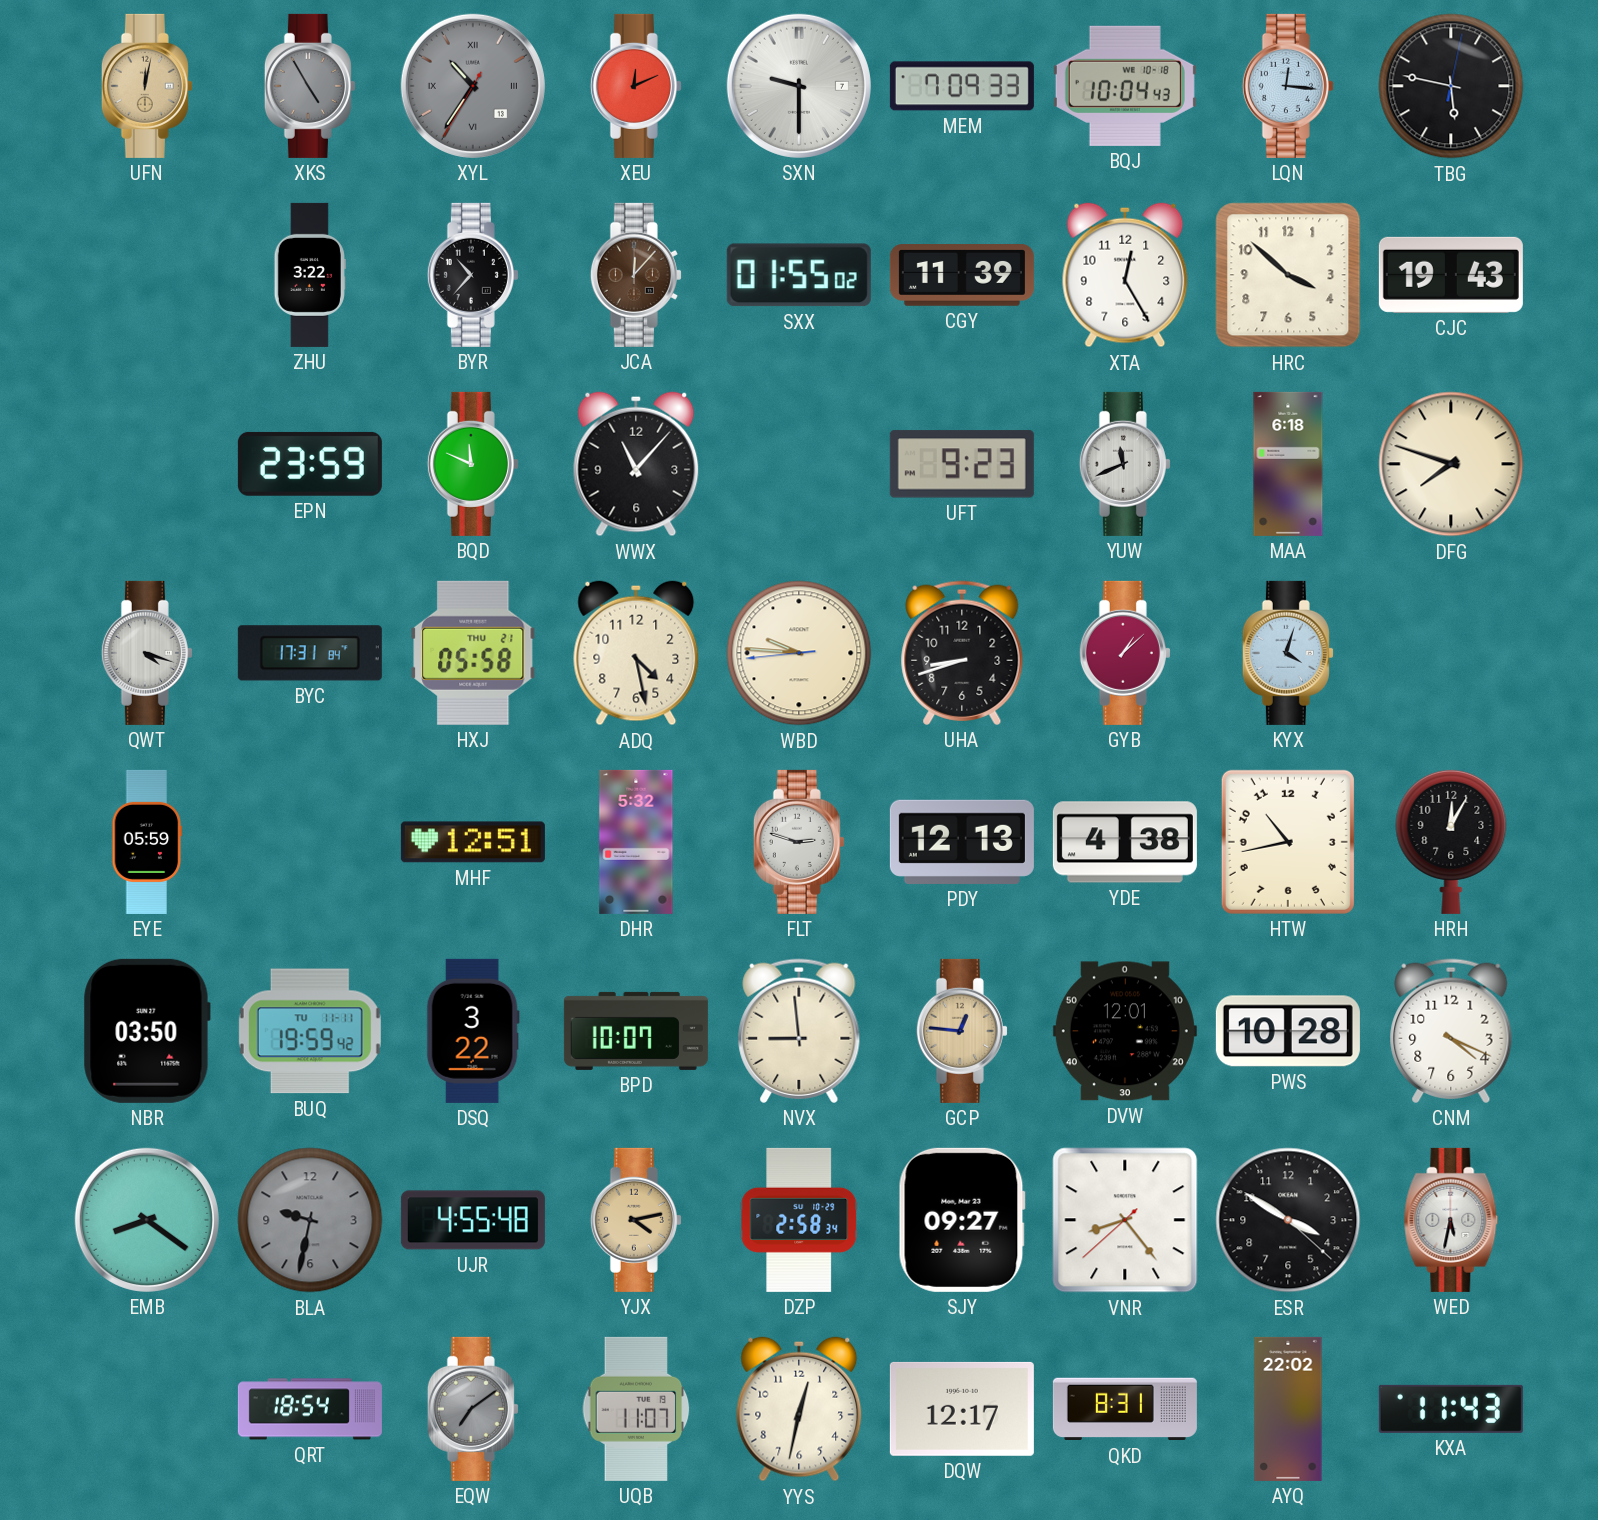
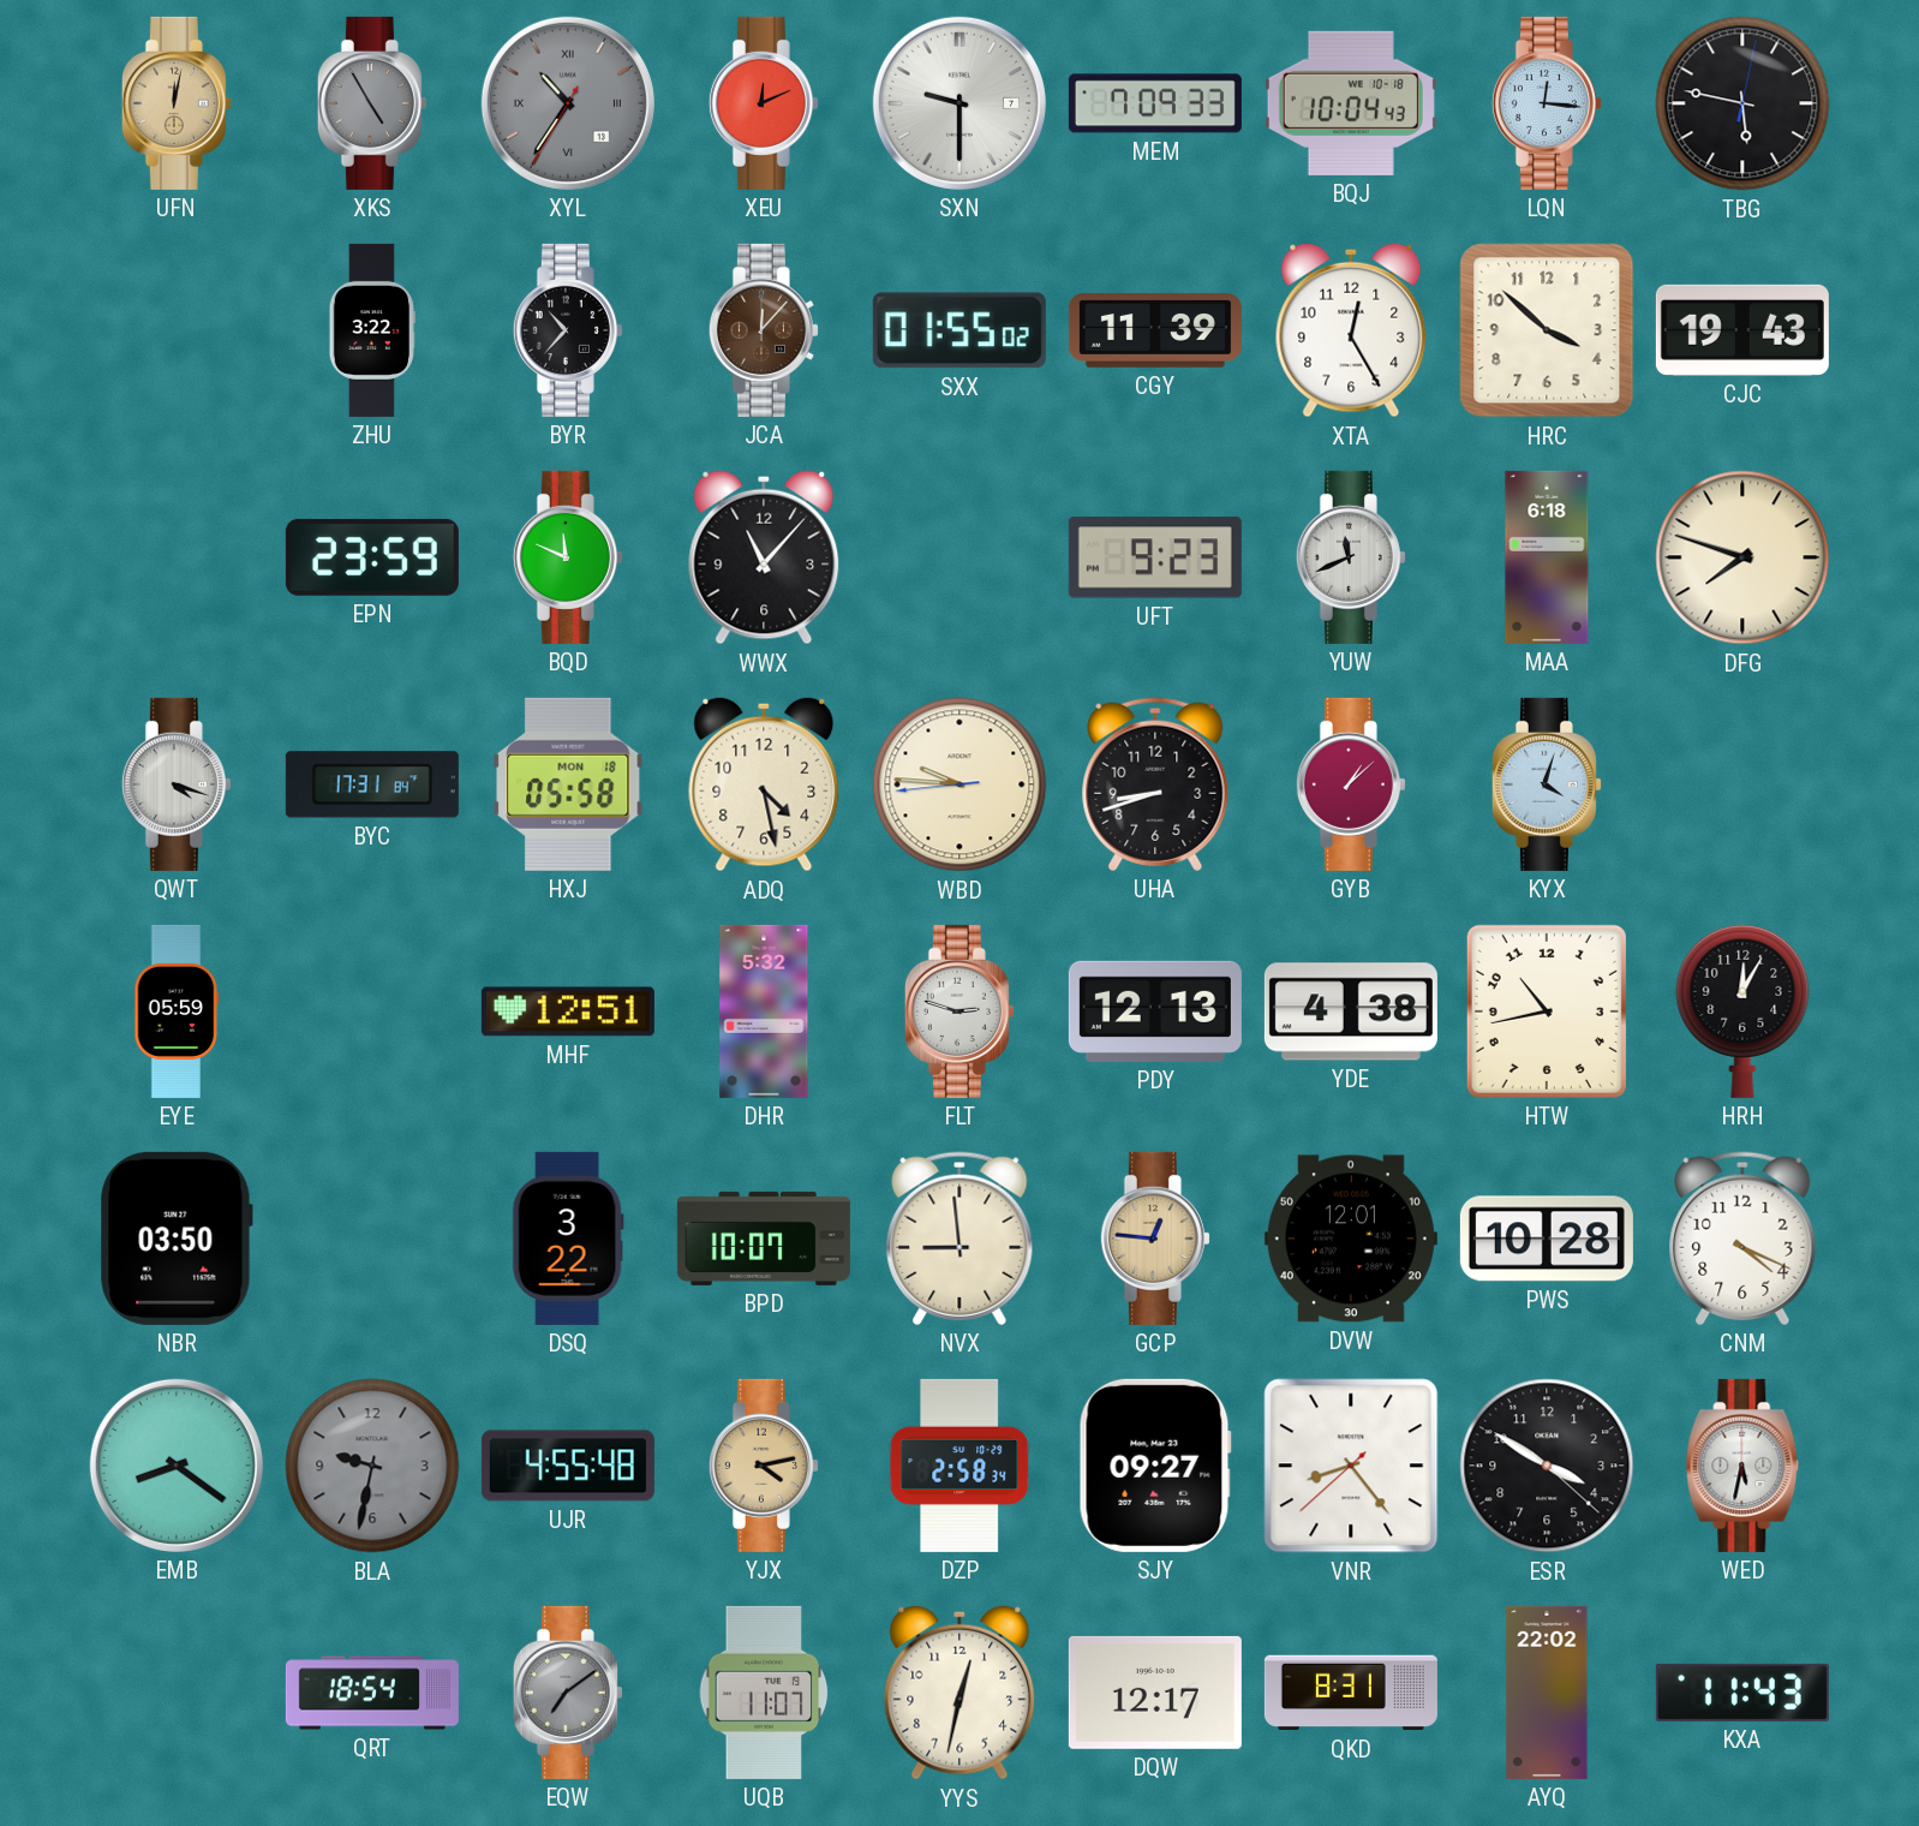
HXJ date: THU 21 -> MON 18
BUQ: 19:59 -> none
